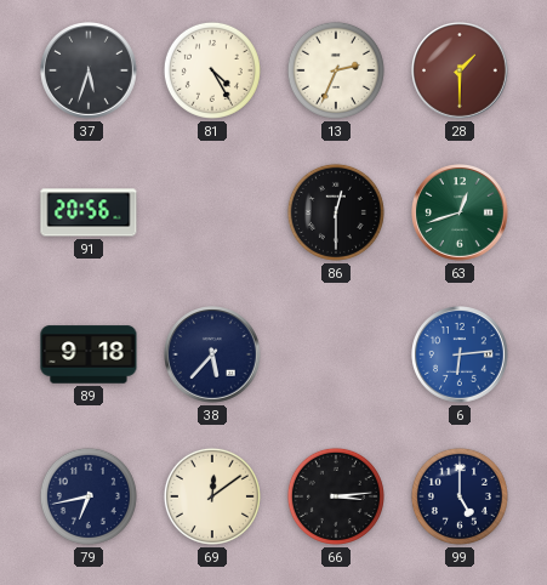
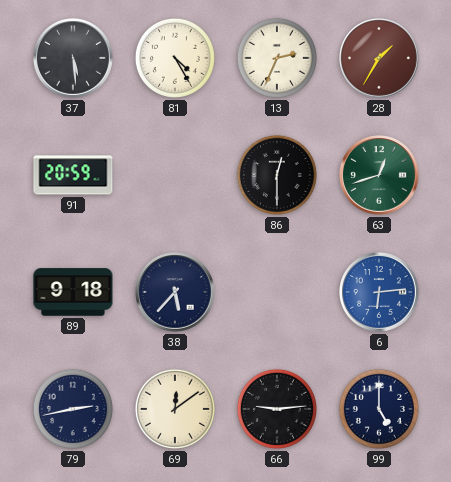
37: 5:33 -> 5:29
28: 1:30 -> 1:35
91: 20:56 -> 20:59
79: 6:43 -> 2:43
66: 3:14 -> 9:14
